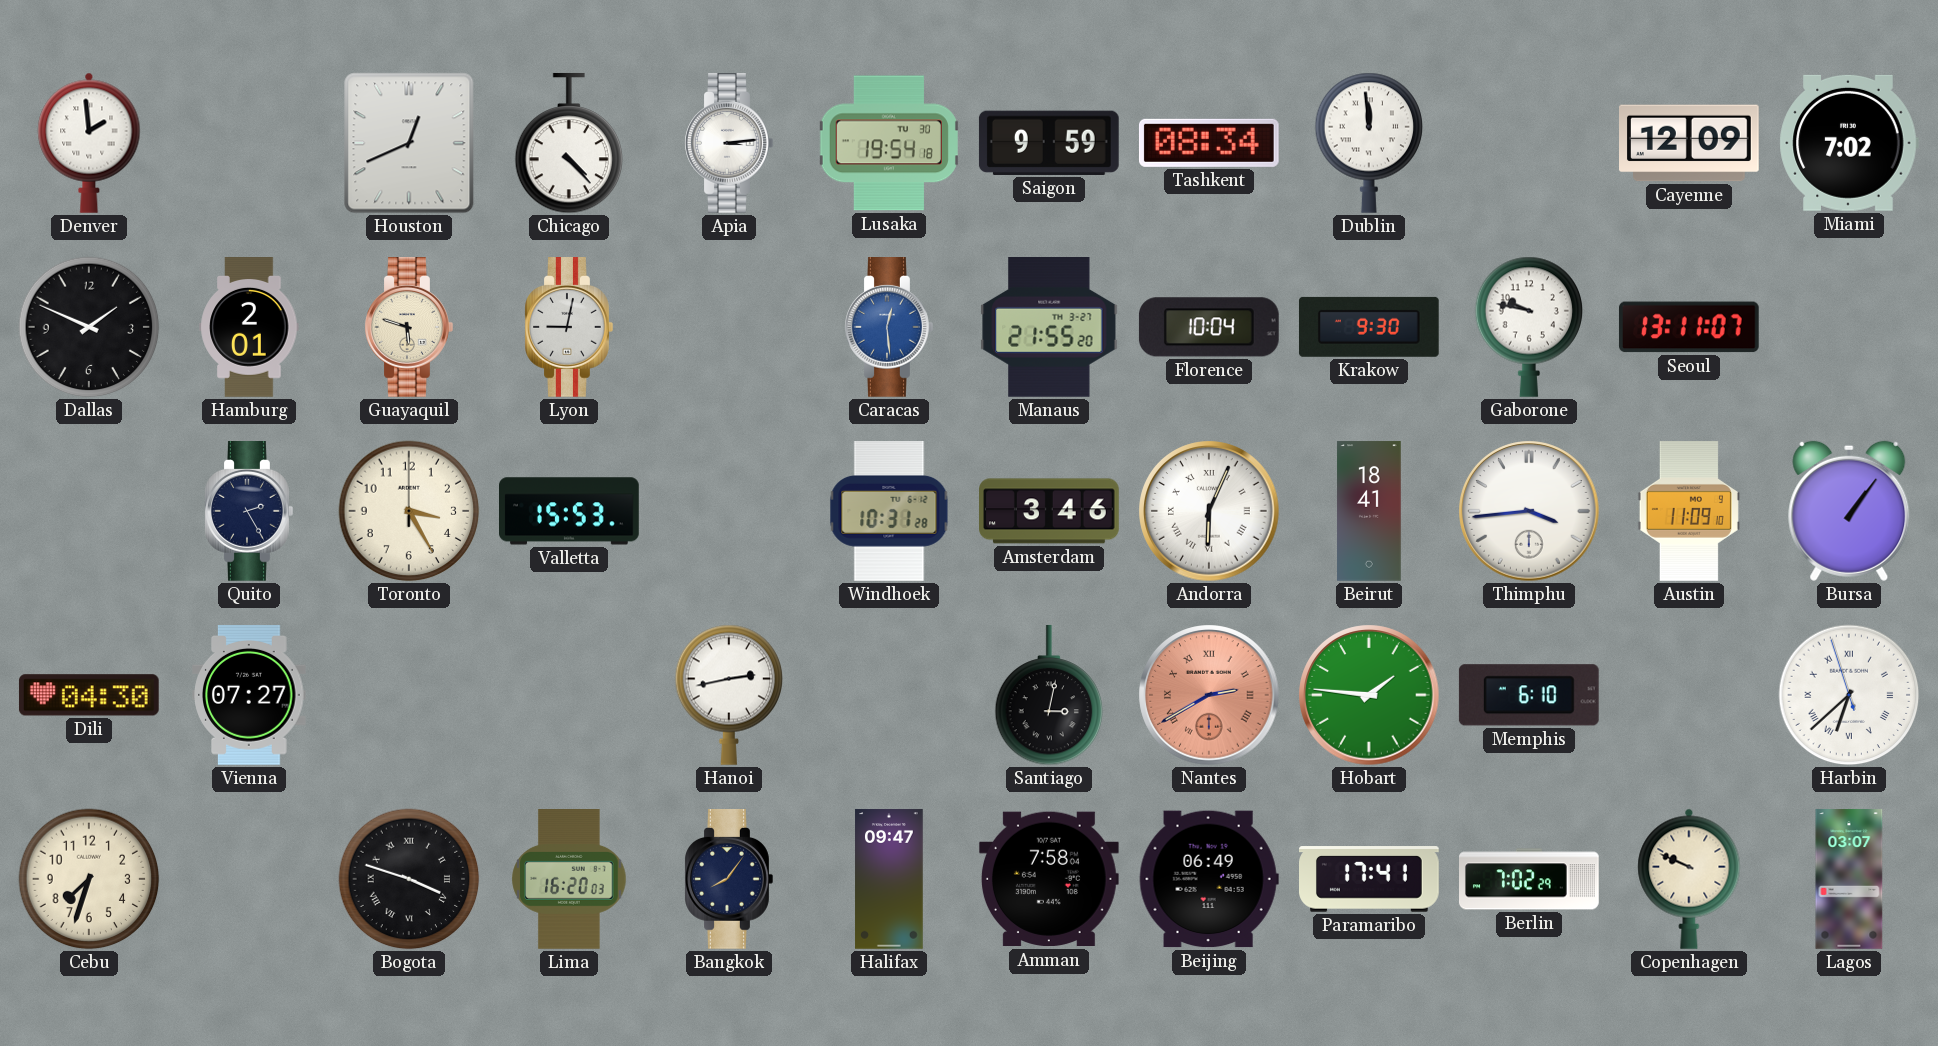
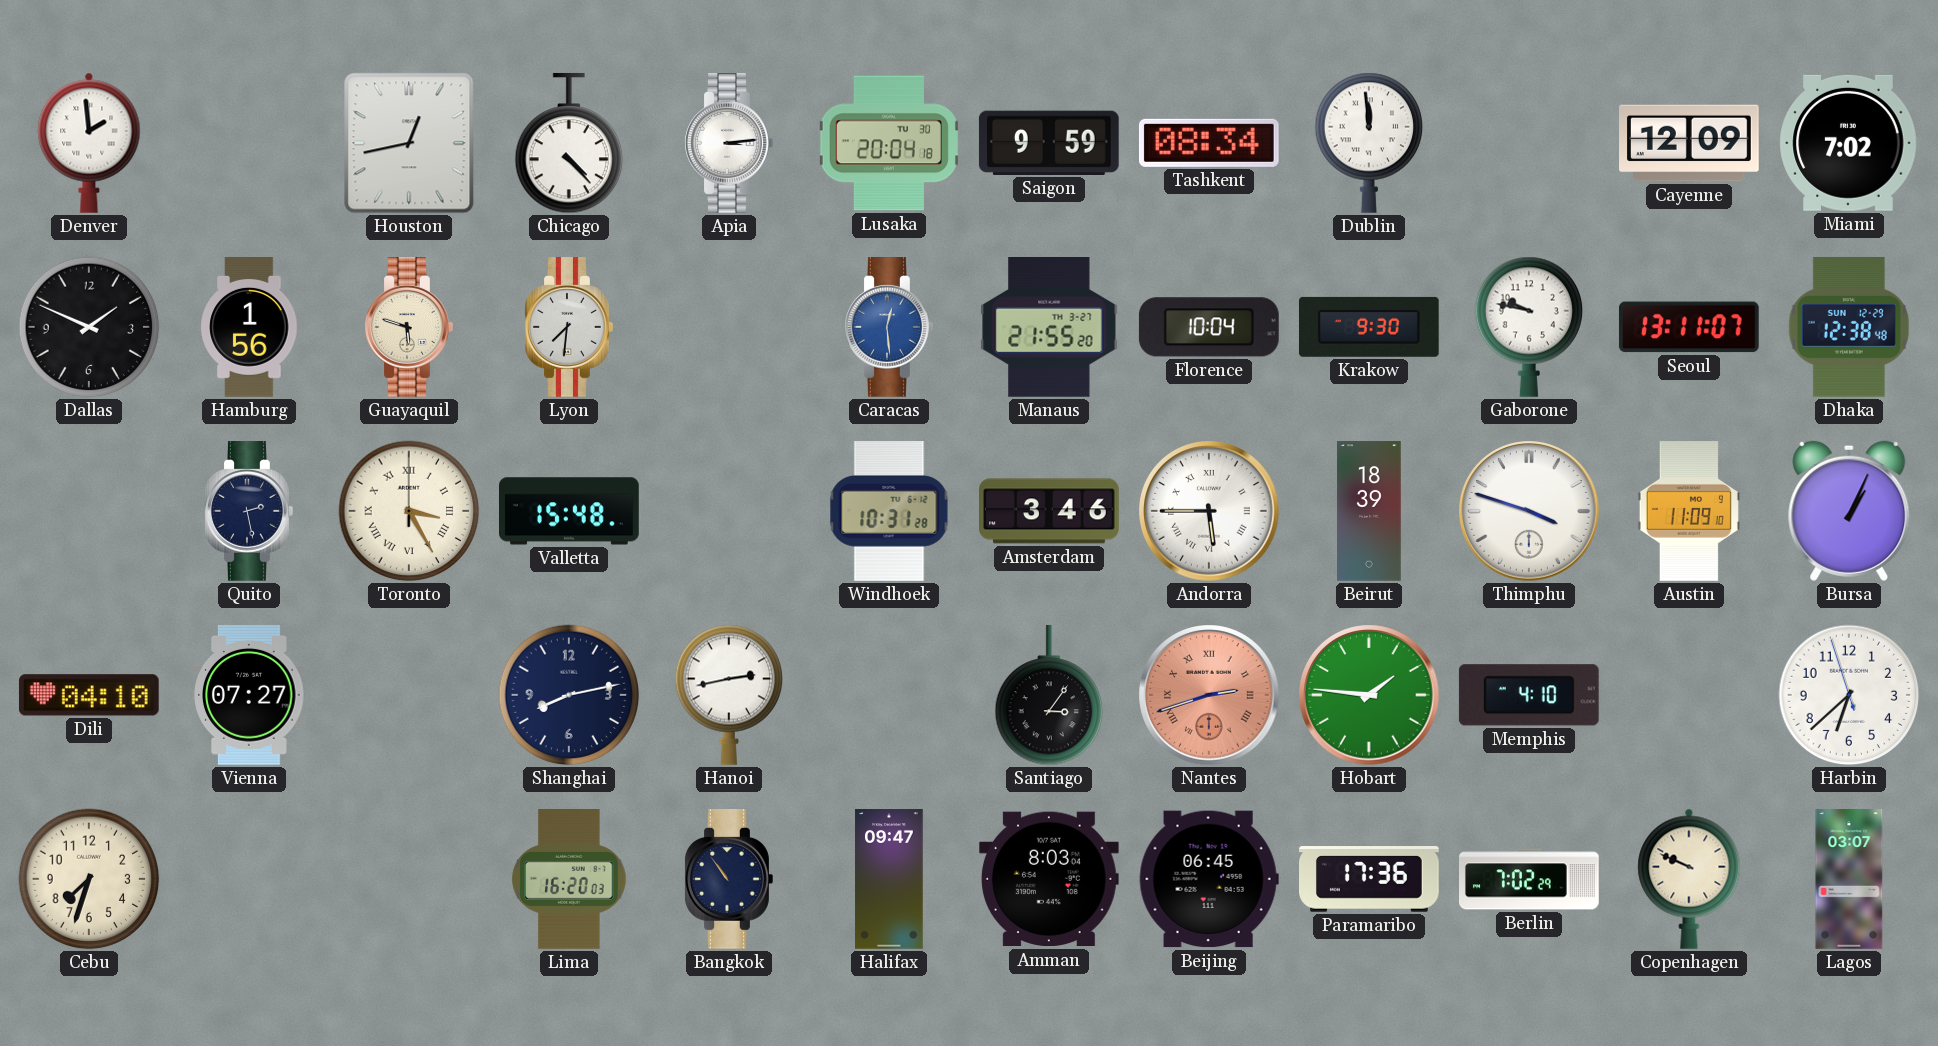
Houston: 12:41 -> 12:43
Lusaka: 19:54 -> 20:04
Hamburg: 2:01 -> 1:56
Lyon: 9:02 -> 7:31
Dhaka: none -> 12:38
Quito: 2:25 -> 2:28
Toronto numerals: Arabic -> Roman
Valletta: 15:53 -> 15:48
Andorra: 6:04 -> 5:45
Beirut: 18:41 -> 18:39
Thimphu: 3:44 -> 3:48
Bursa: 1:06 -> 1:04
Dili: 04:30 -> 04:10
Shanghai: none -> 8:13
Santiago: 3:02 -> 3:06
Nantes: 2:40 -> 2:42
Memphis: 6:10 -> 4:10
Harbin numerals: Roman -> Arabic
Bogota: 3:48 -> none
Bangkok: 8:06 -> 10:54
Amman: 7:58 -> 8:03
Beijing: 06:49 -> 06:45
Paramaribo: 17:41 -> 17:36
